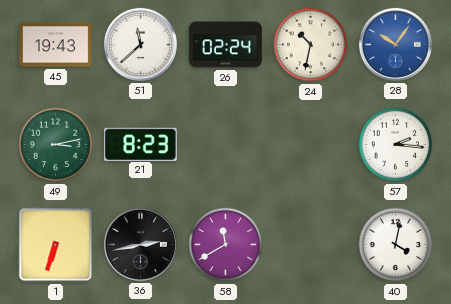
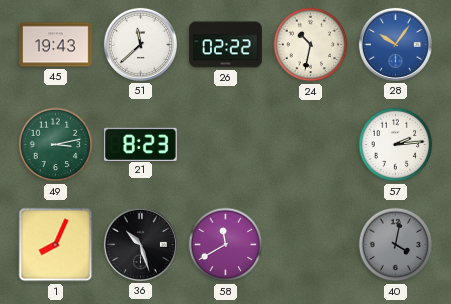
26: 02:24 -> 02:22
57: 2:16 -> 2:14
1: 6:33 -> 8:04
36: 2:43 -> 10:27
40 dial: white -> grey
